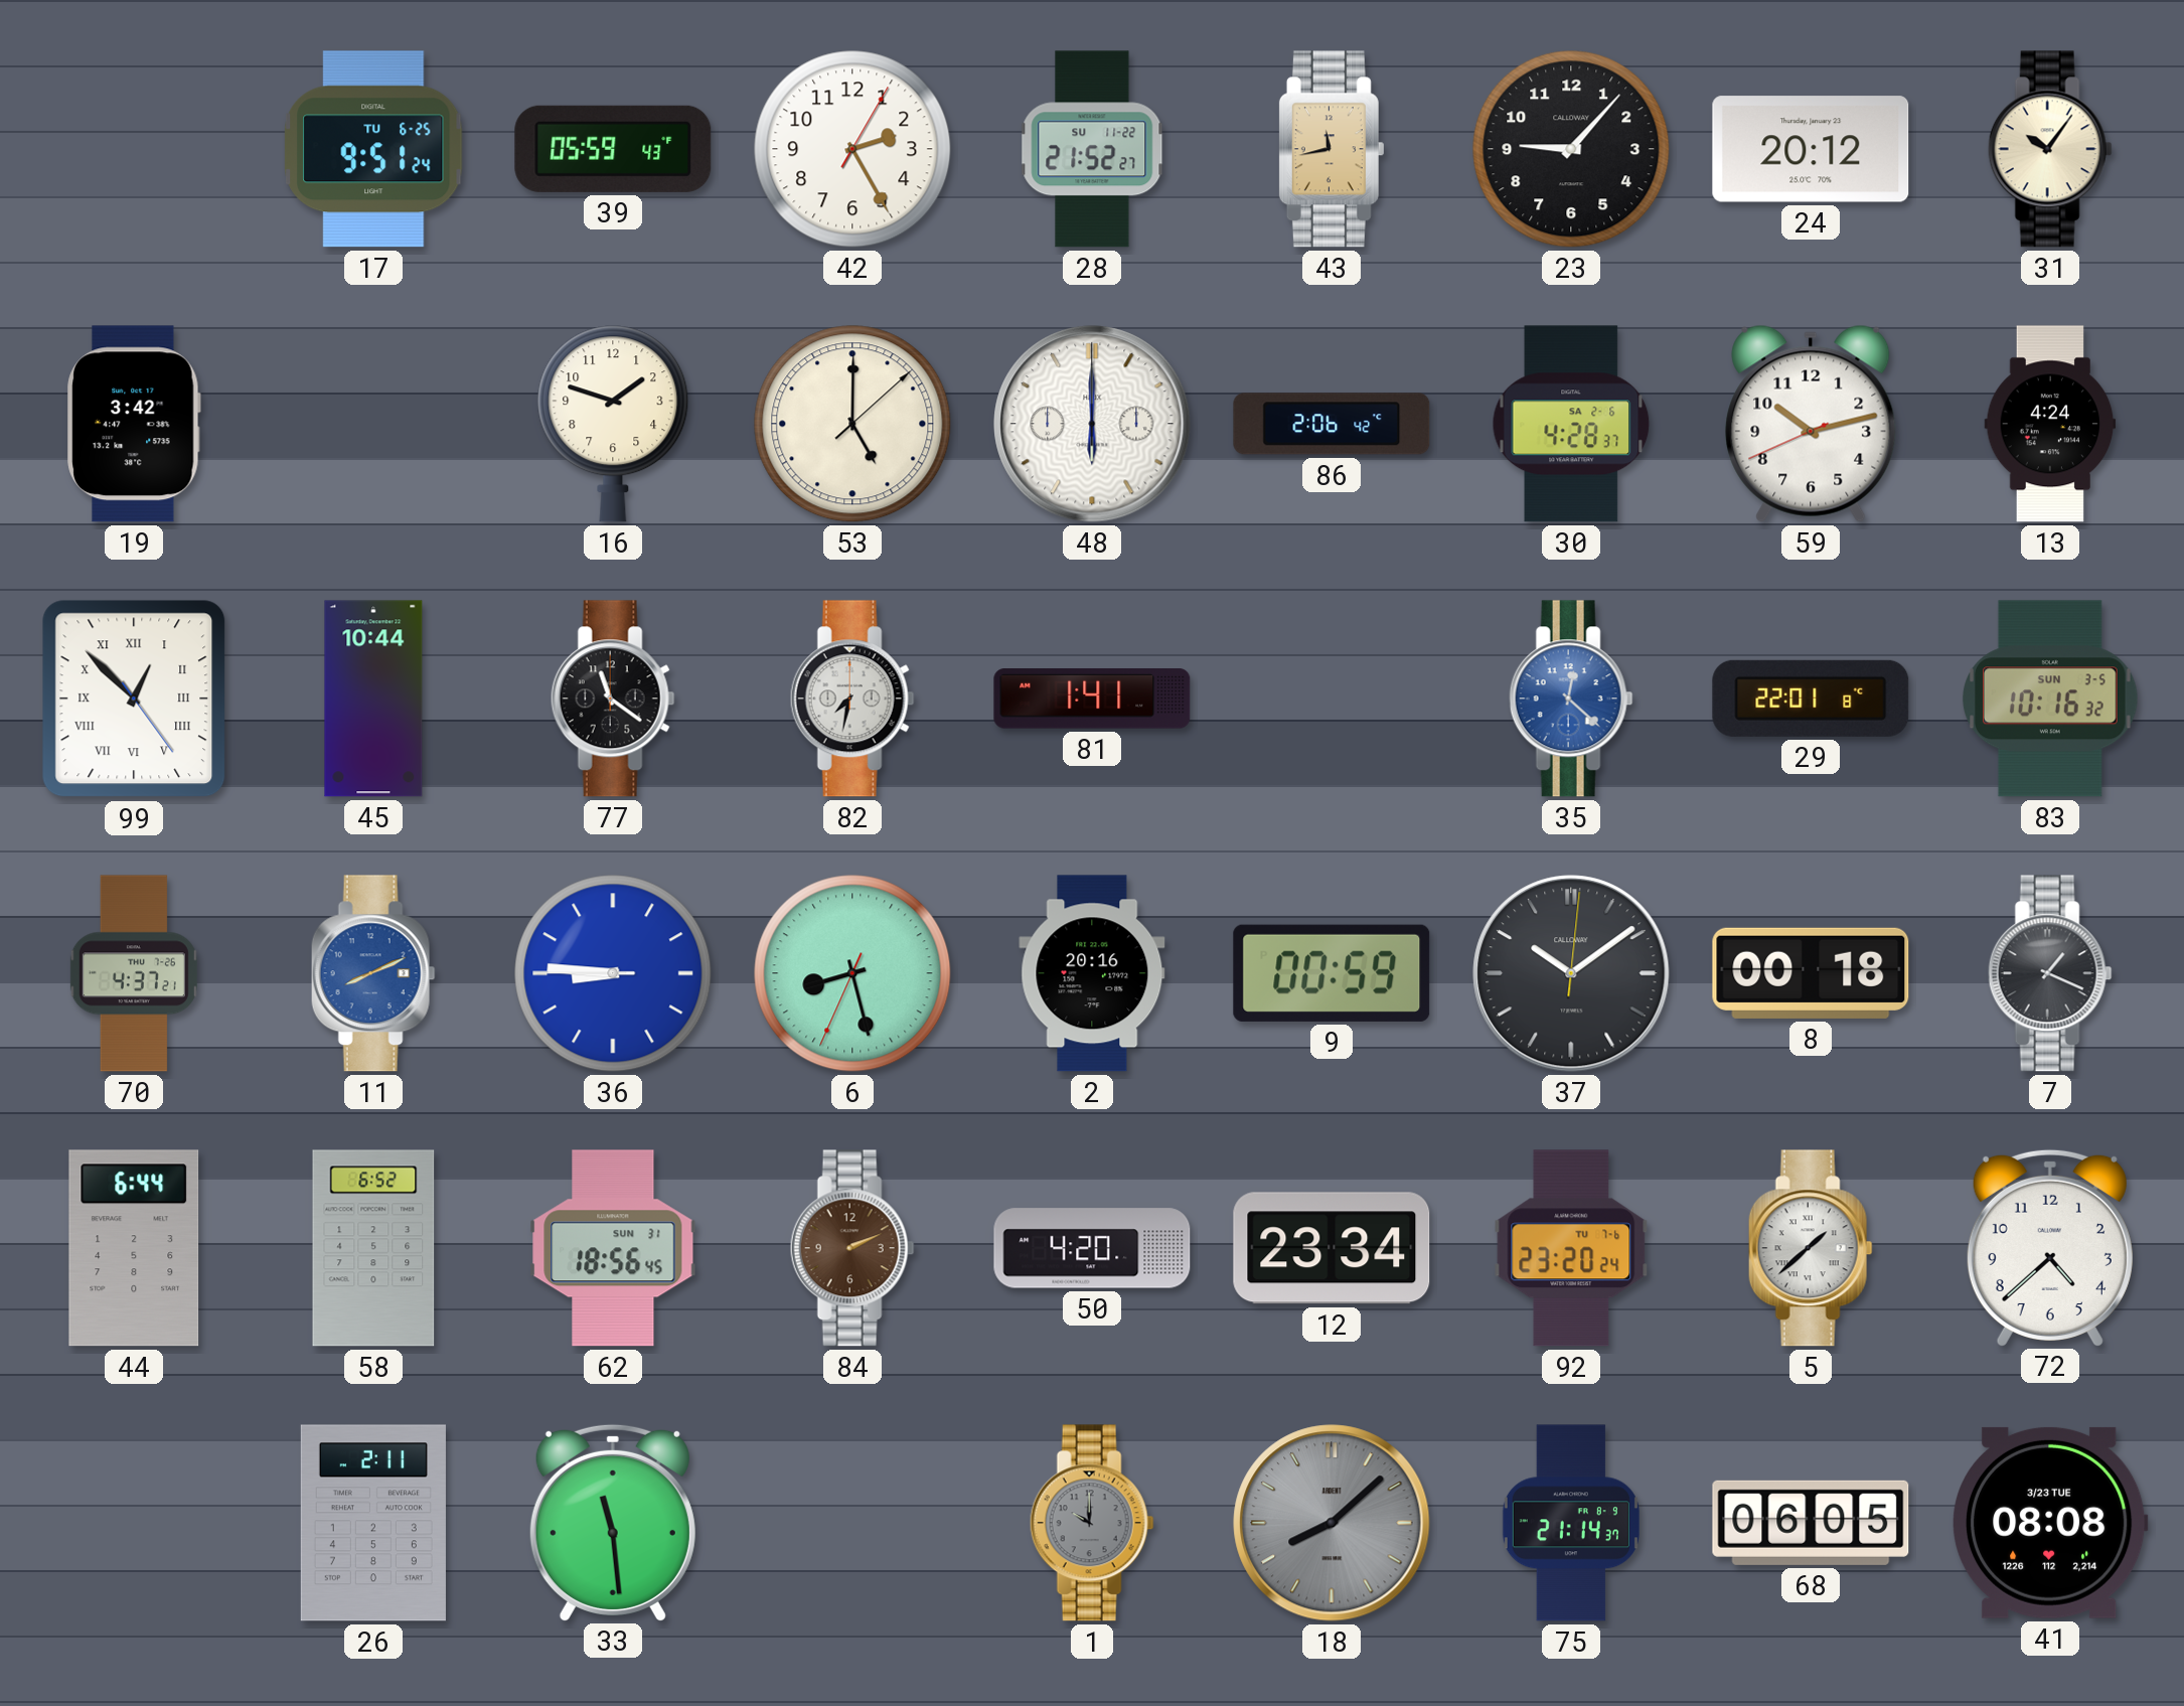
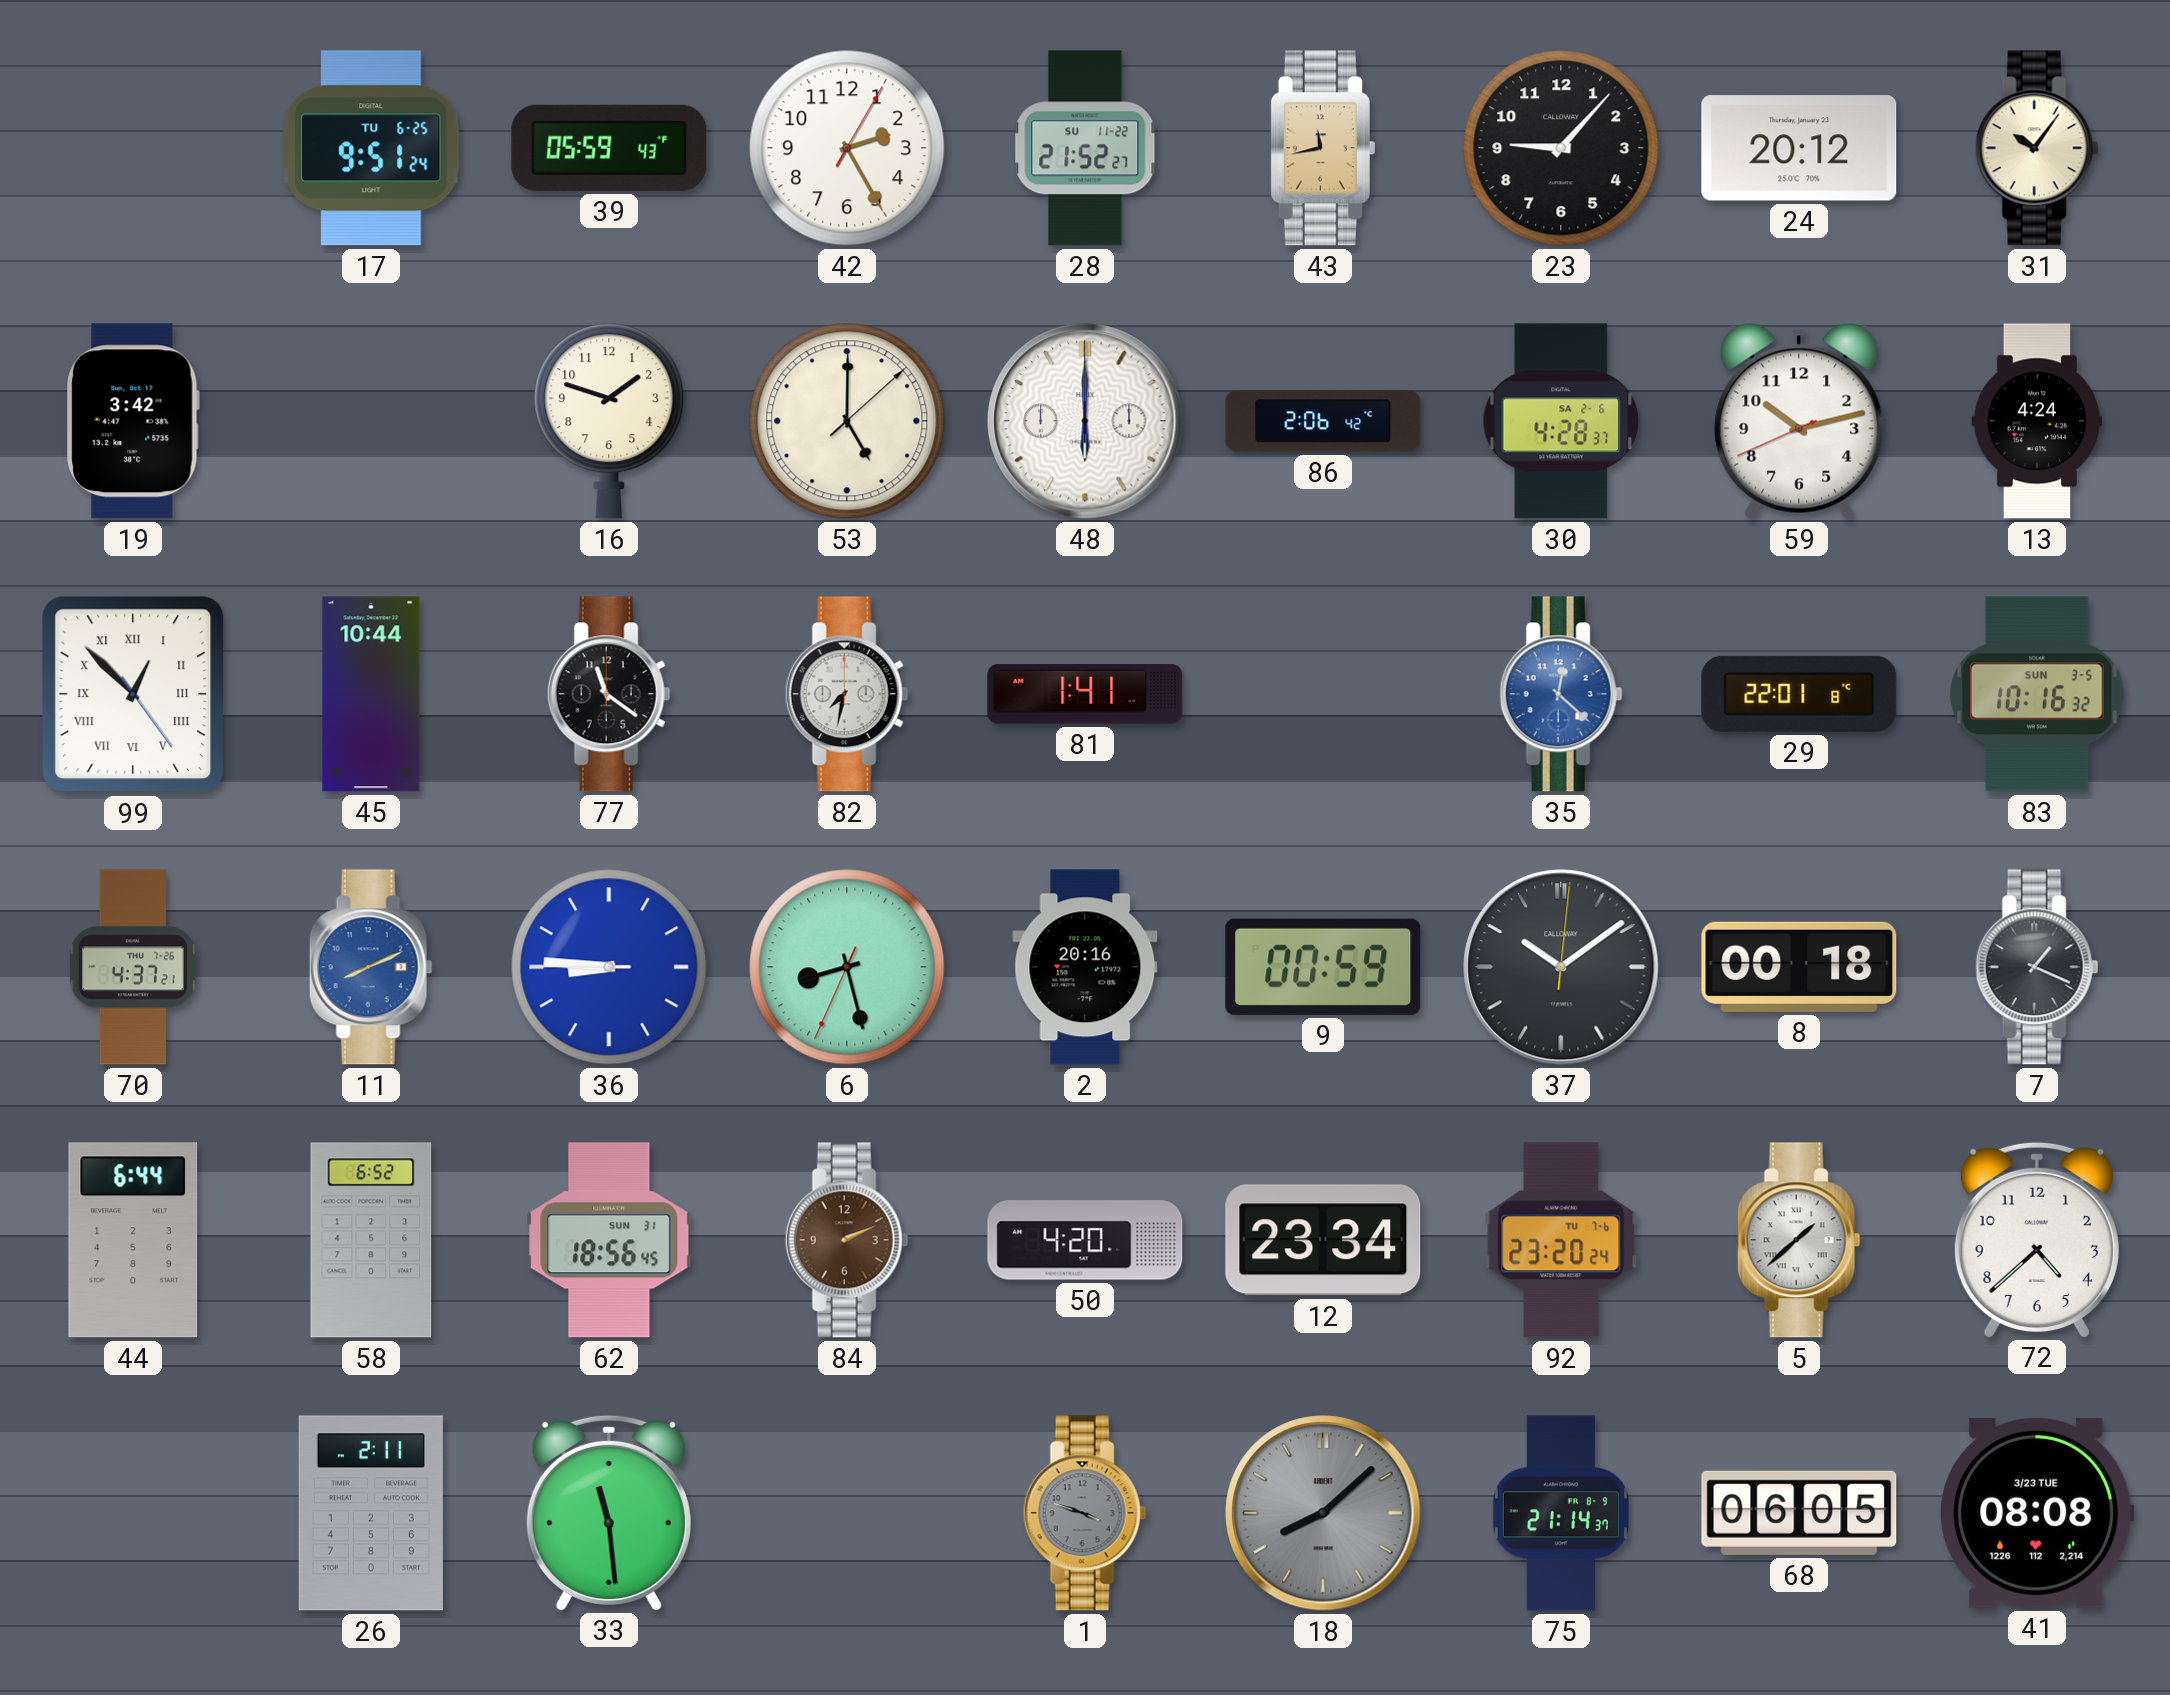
1: 10:00 -> 3:48
